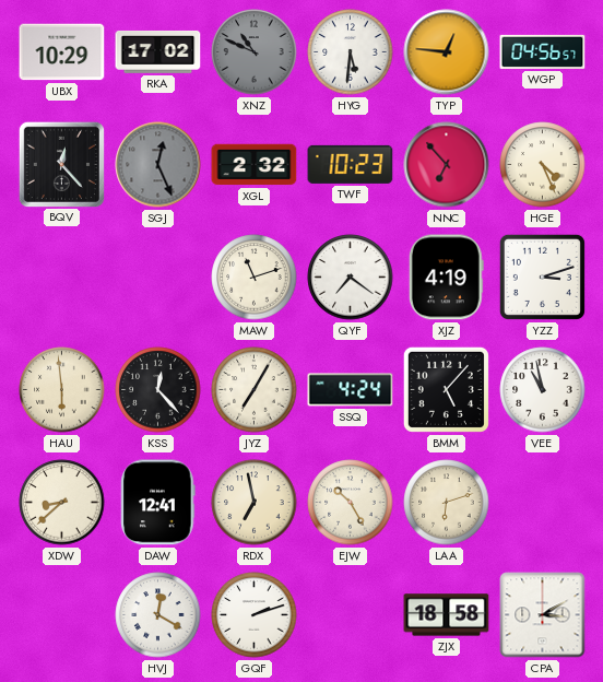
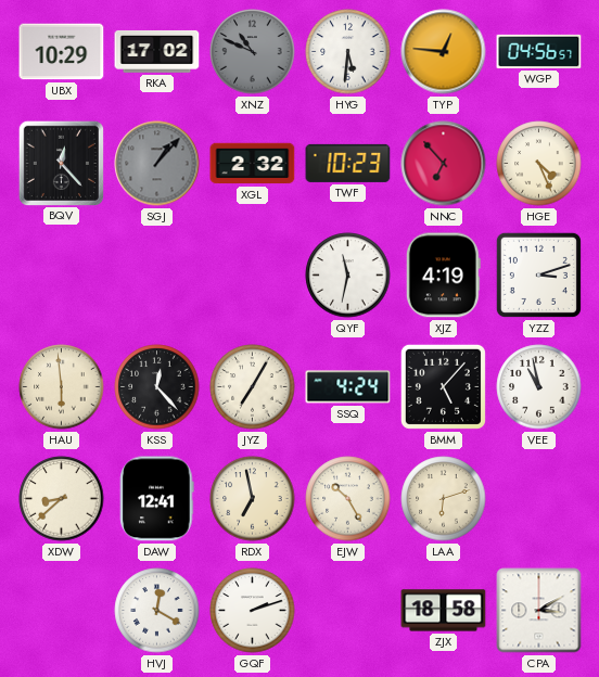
SGJ: 12:26 -> 1:07
MAW: 11:12 -> none
QYF: 7:21 -> 11:32
